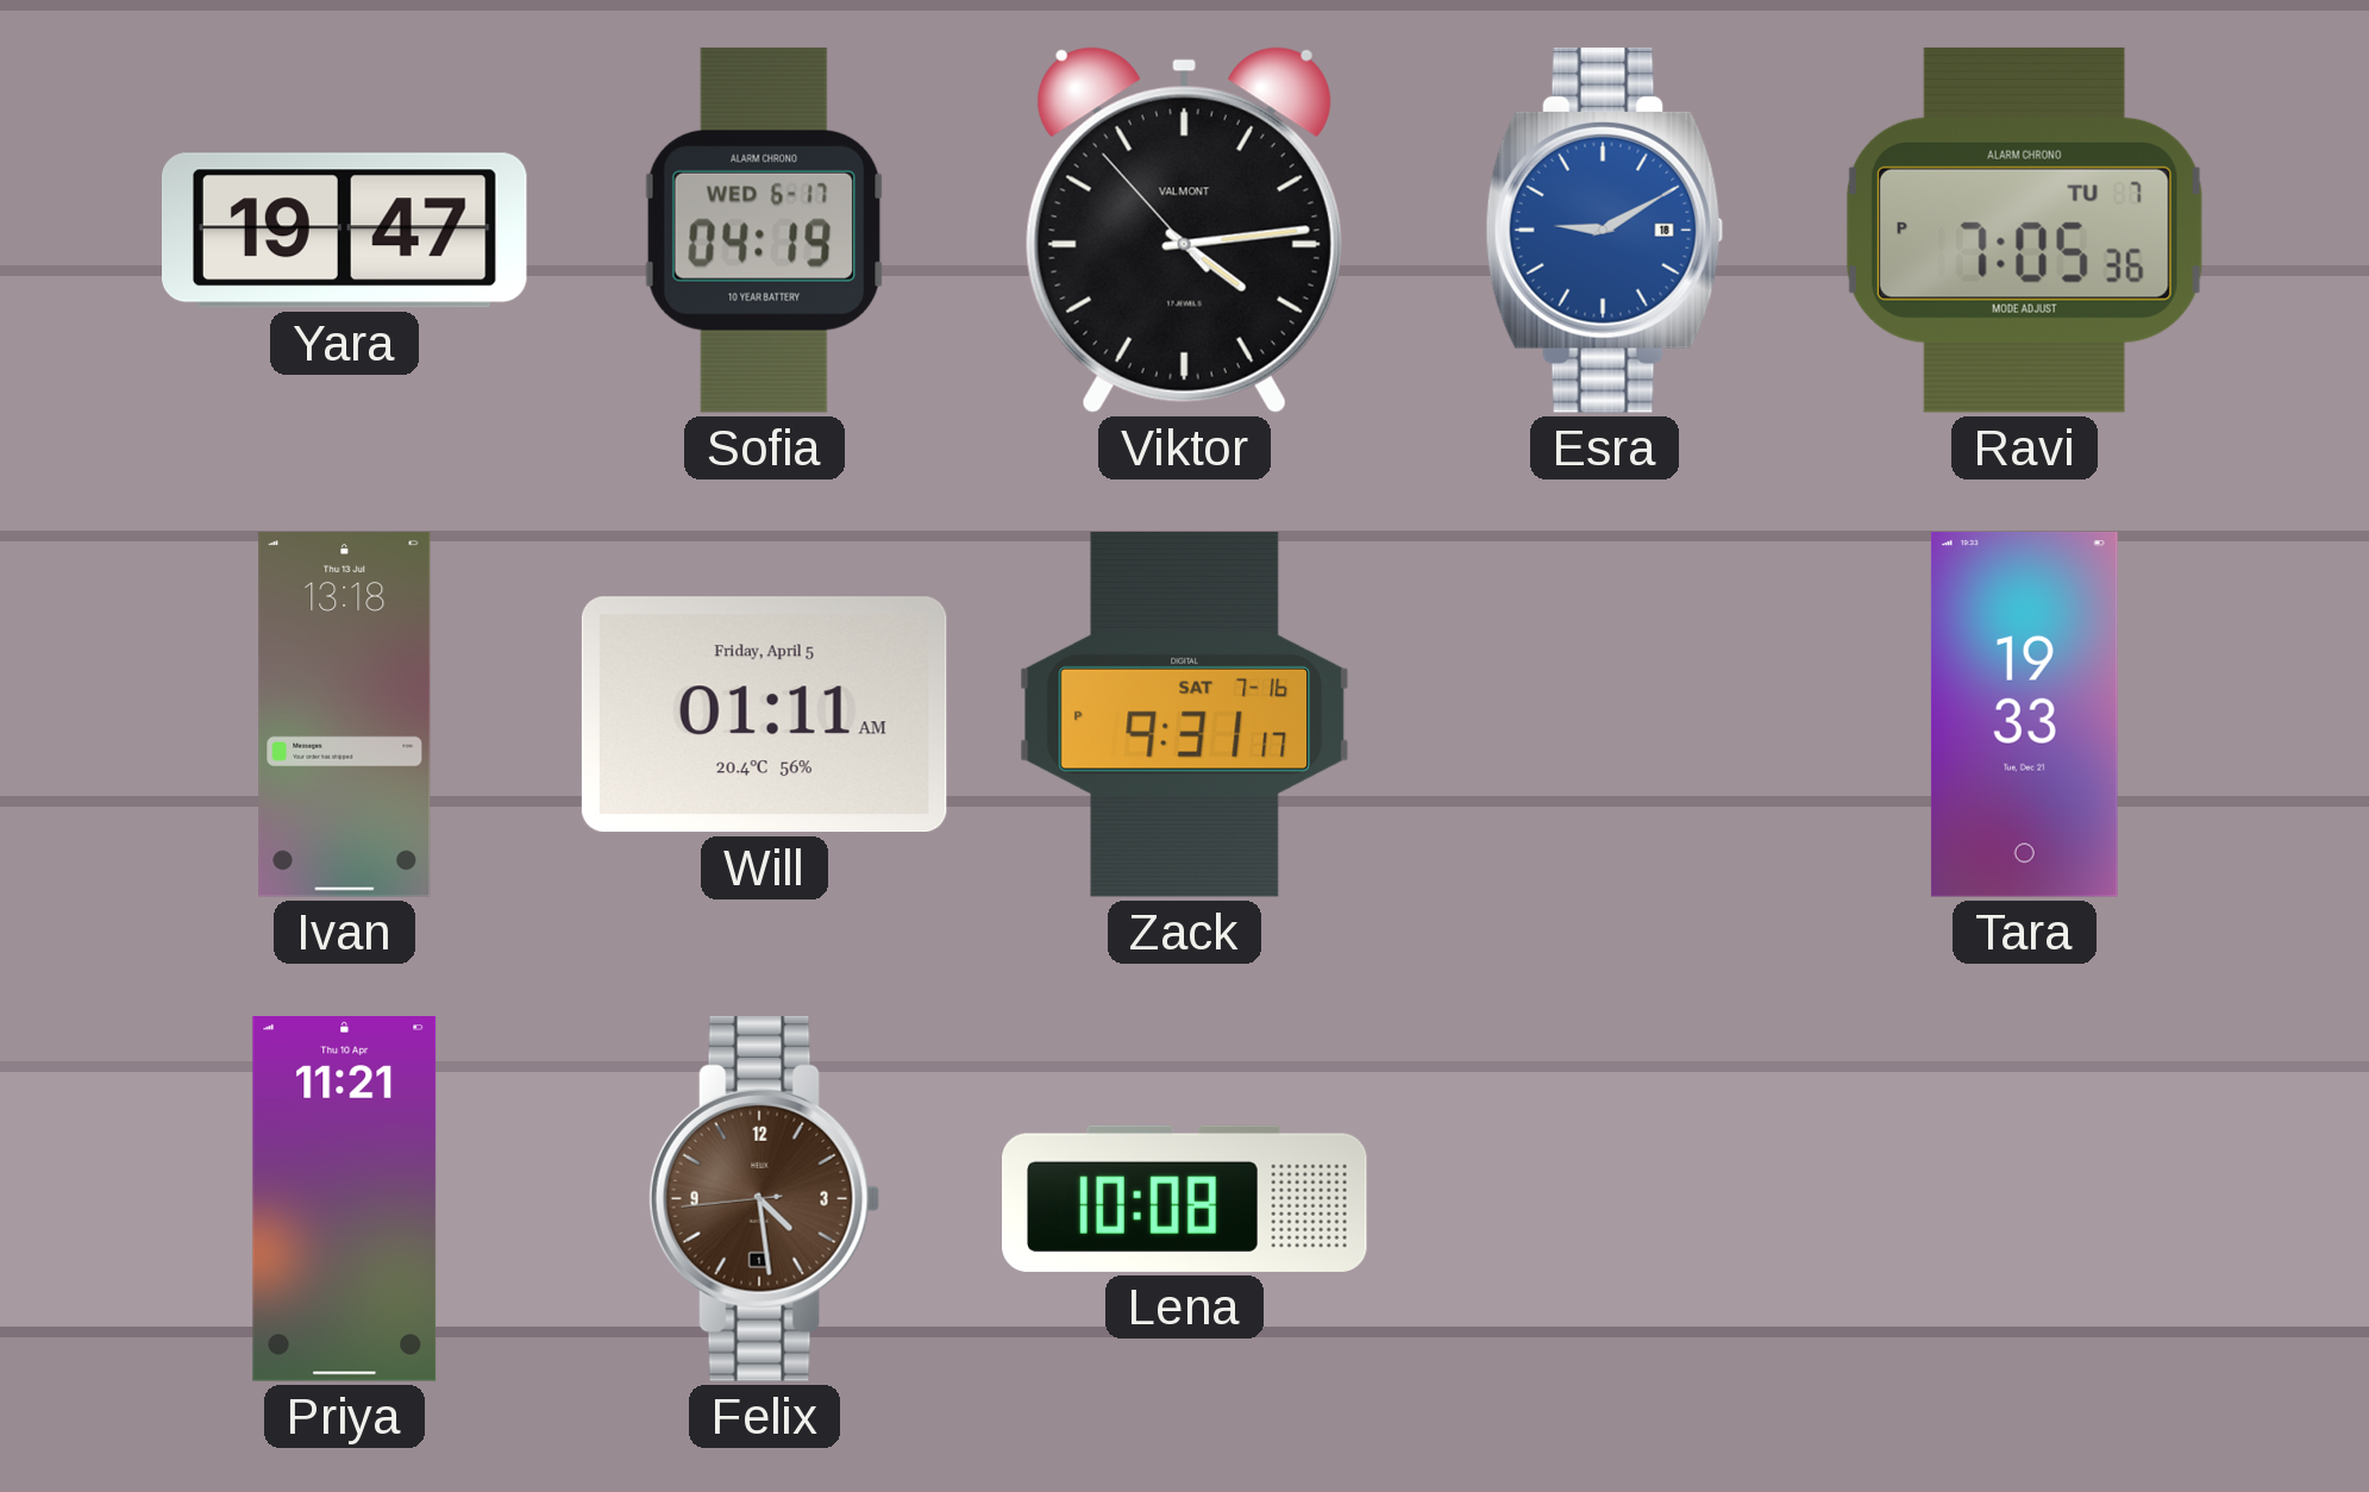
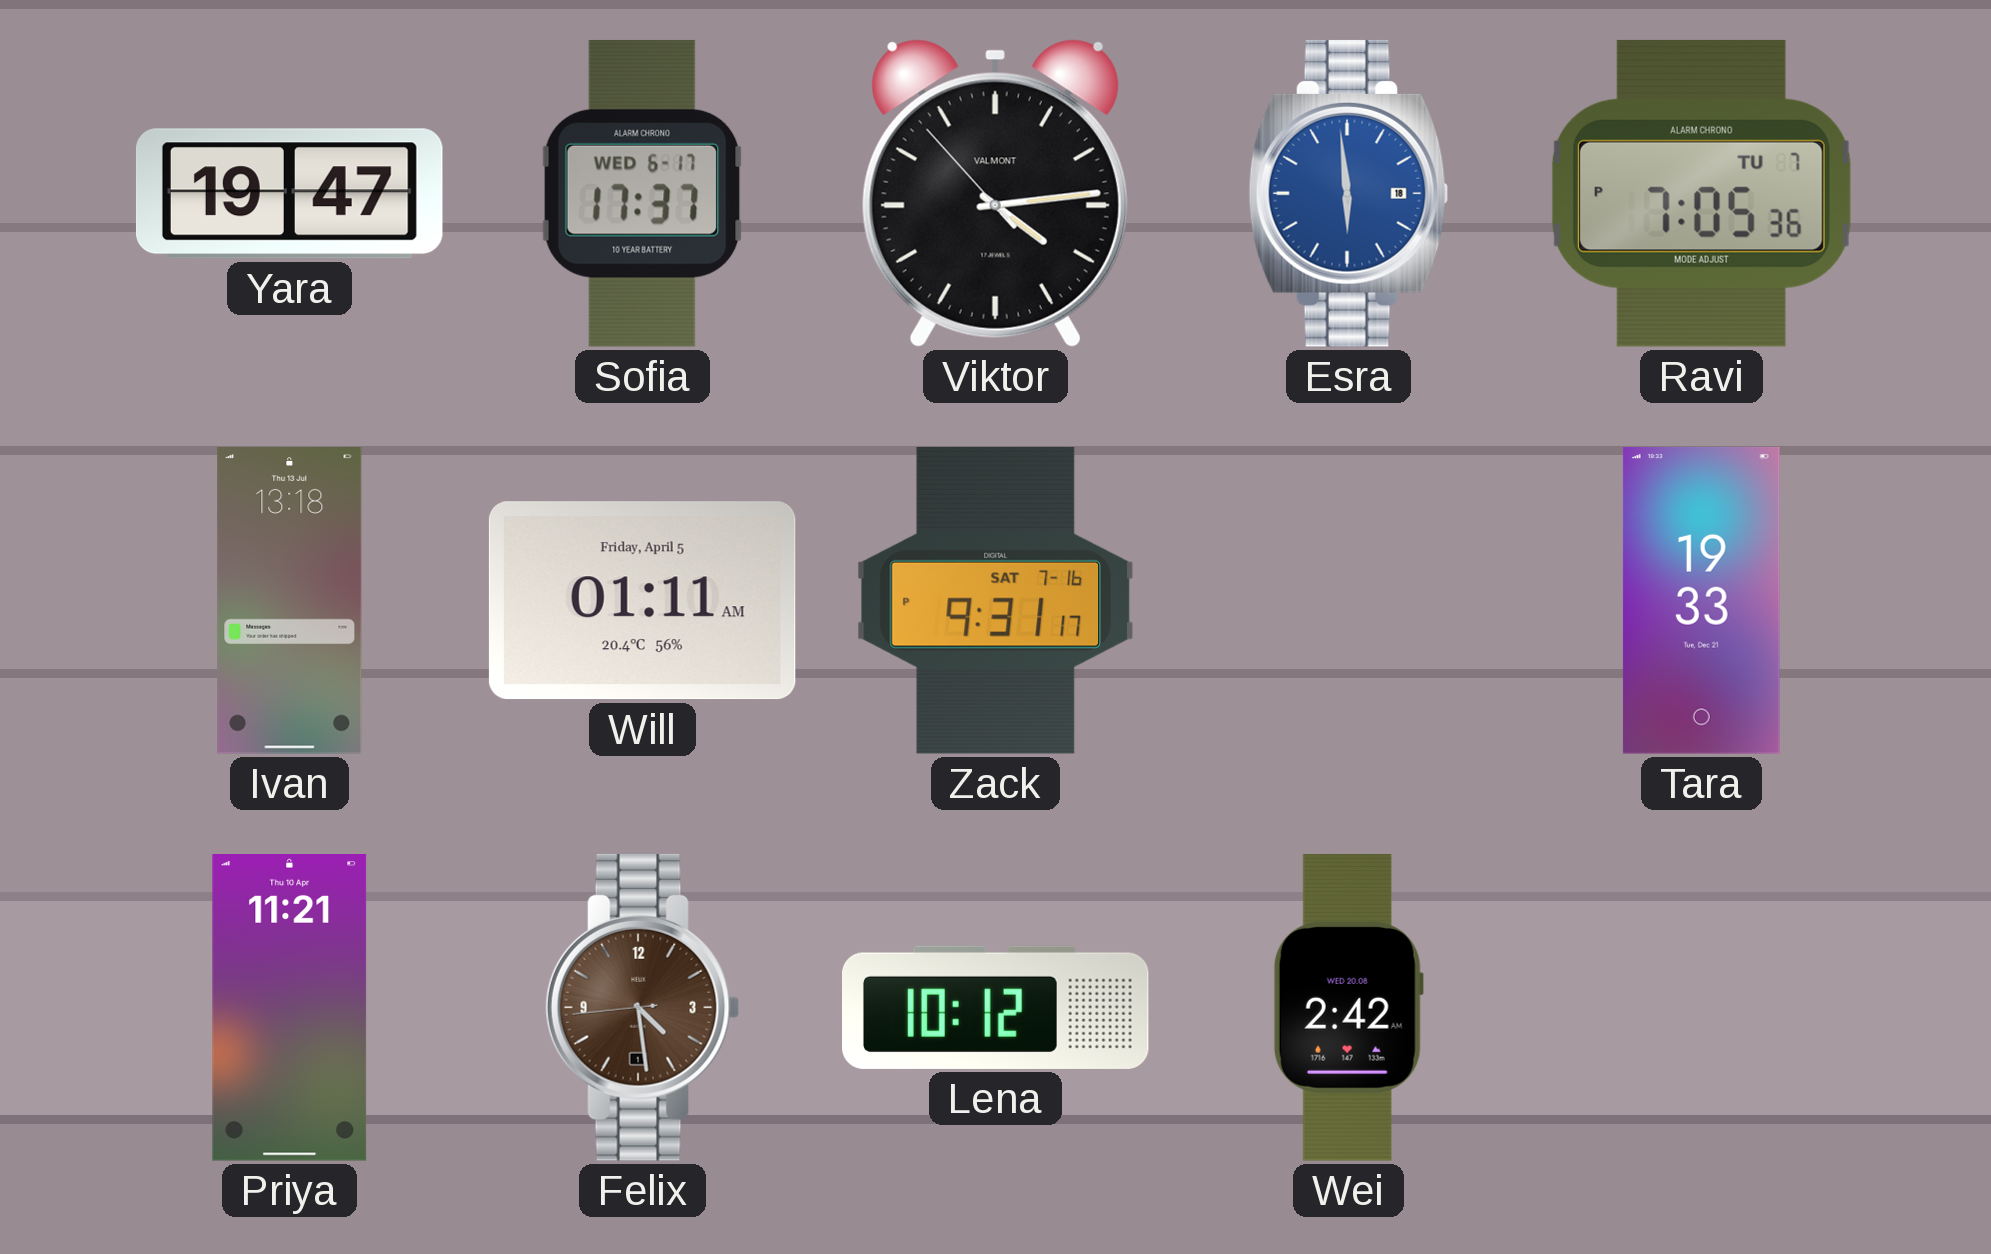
Sofia: 04:19 -> 17:37
Esra: 9:10 -> 5:59
Lena: 10:08 -> 10:12
Wei: none -> 2:42
